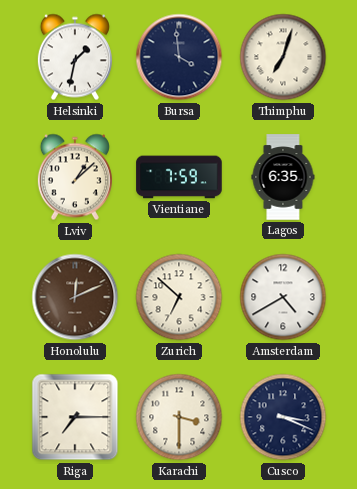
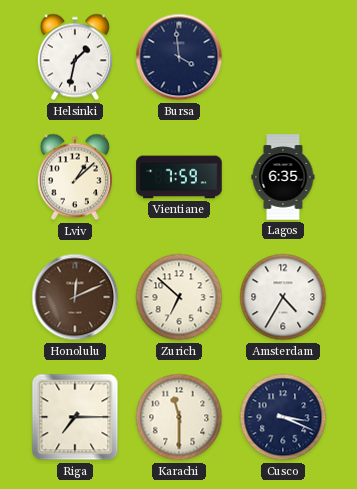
Thimphu: 7:03 -> none
Amsterdam: 4:40 -> 4:35
Karachi: 3:30 -> 11:30
